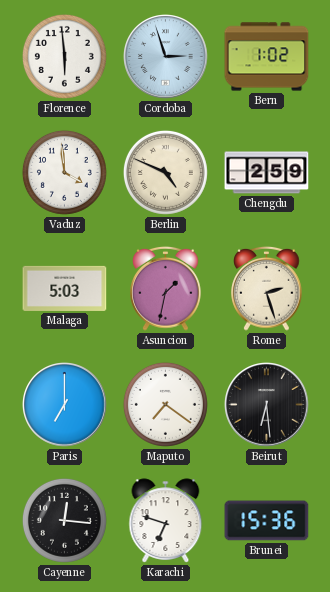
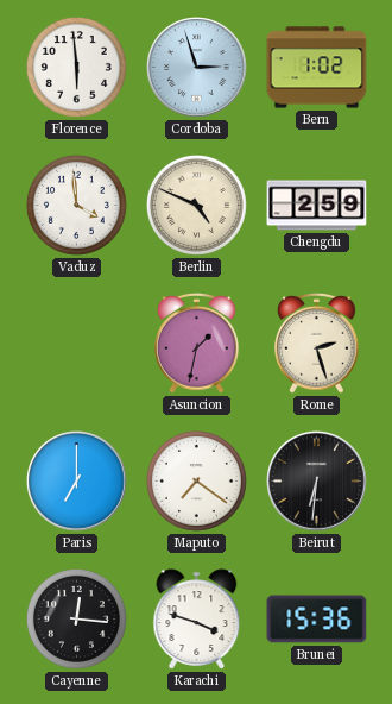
Malaga: 5:03 -> none
Beirut: 6:29 -> 6:31
Karachi: 6:48 -> 3:48
